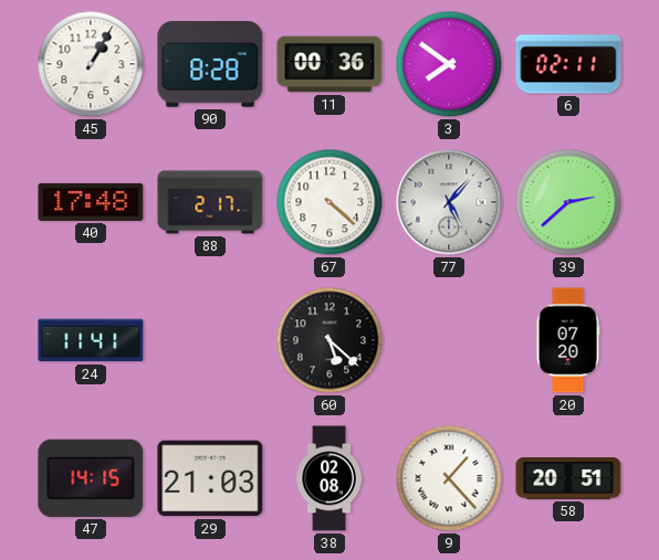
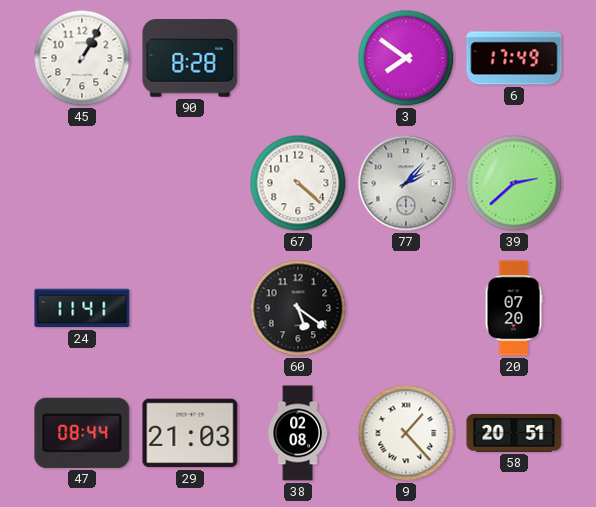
11: 00:36 -> none
6: 02:11 -> 17:49
40: 17:48 -> none
88: 2:17 -> none
77: 5:07 -> 2:07
60: 5:22 -> 5:21
47: 14:15 -> 08:44
